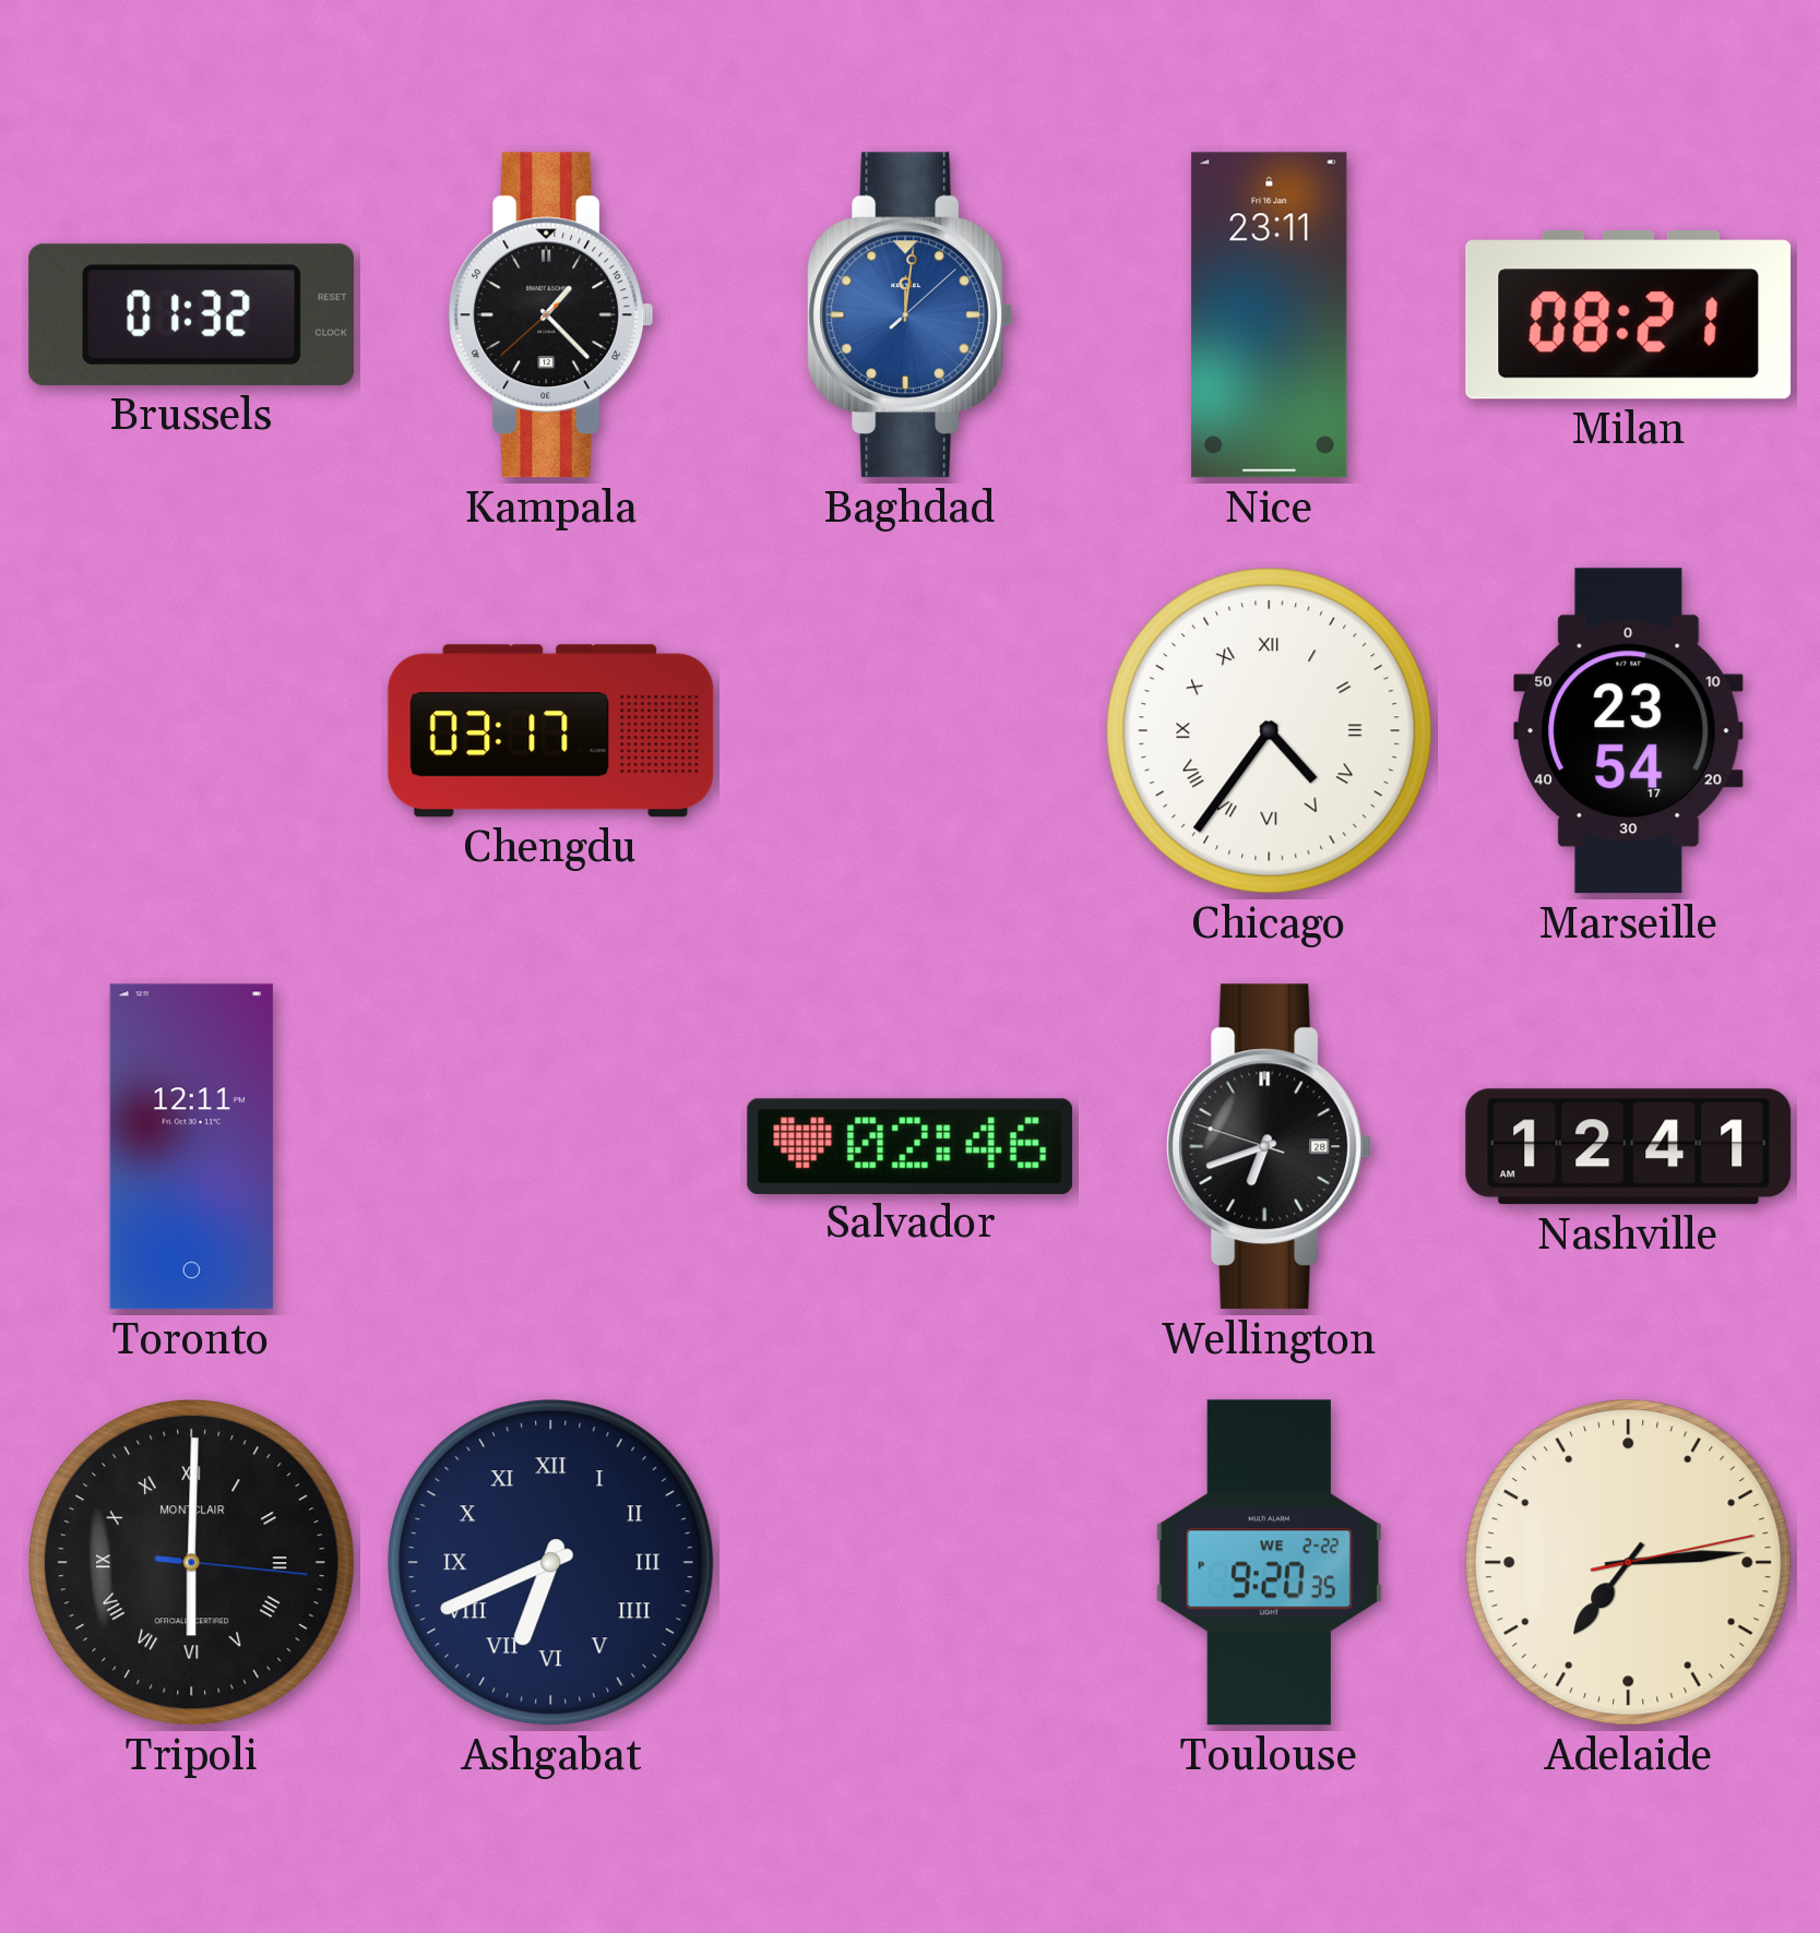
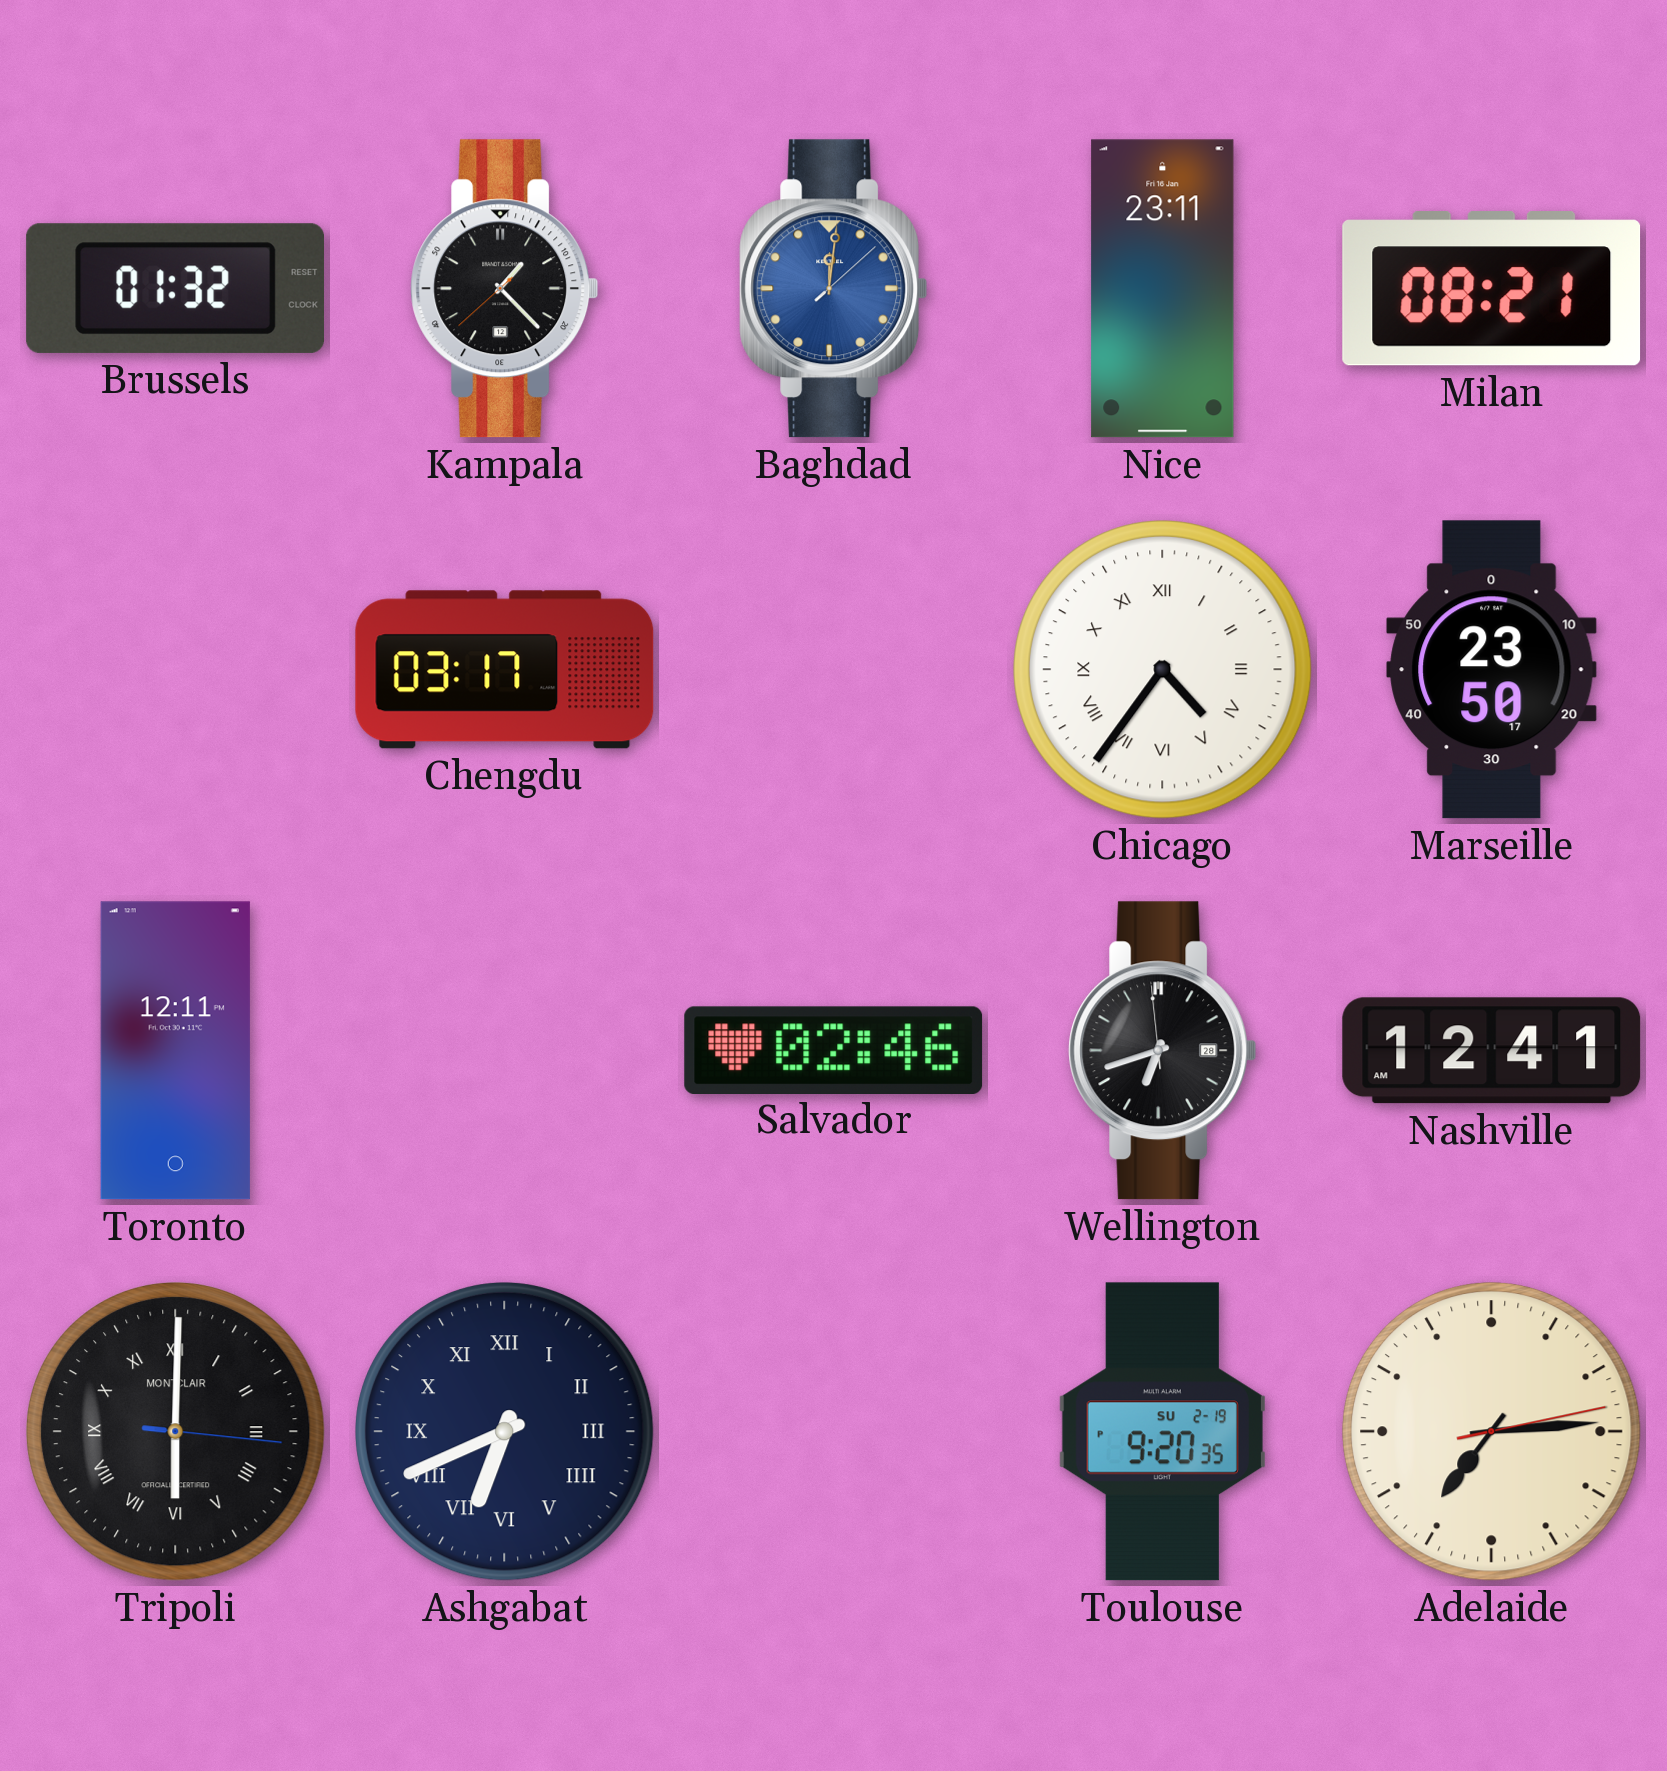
Marseille: 23:54 -> 23:50
Wellington: 6:41:48 -> 6:41:59
Toulouse date: WE 2-22 -> SU 2-19
